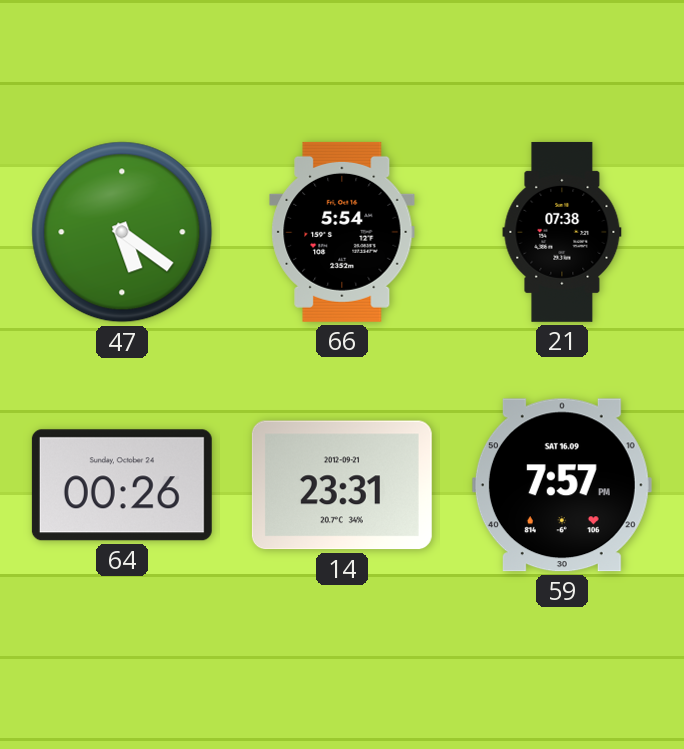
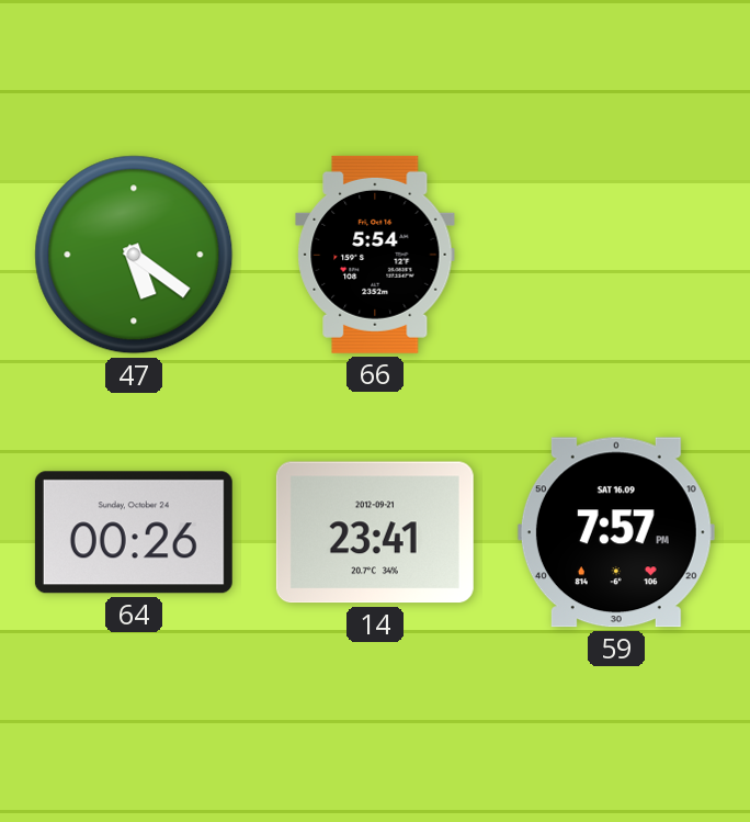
21: 07:38 -> none
14: 23:31 -> 23:41
